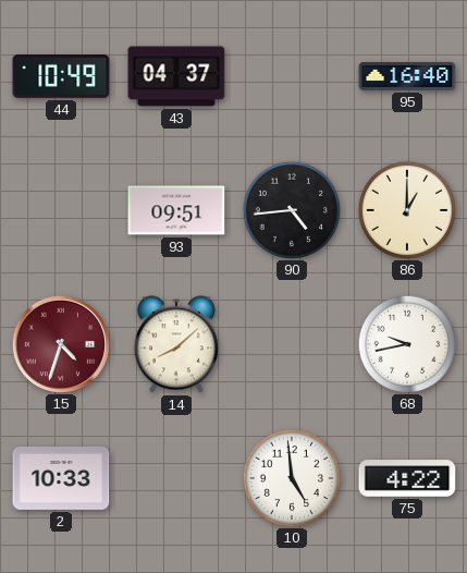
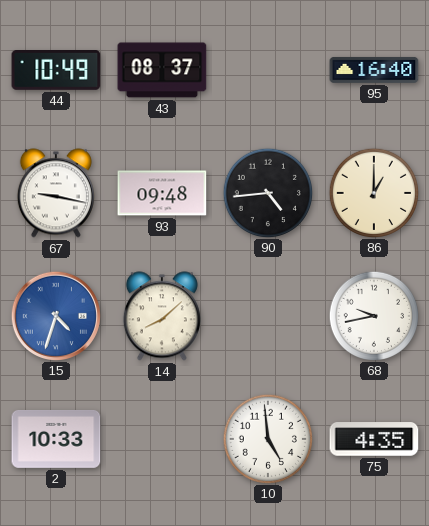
43: 04:37 -> 08:37
67: none -> 9:17
93: 09:51 -> 09:48
15 dial: burgundy -> blue
75: 4:22 -> 4:35
